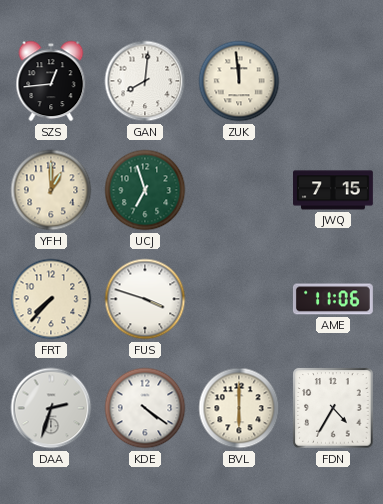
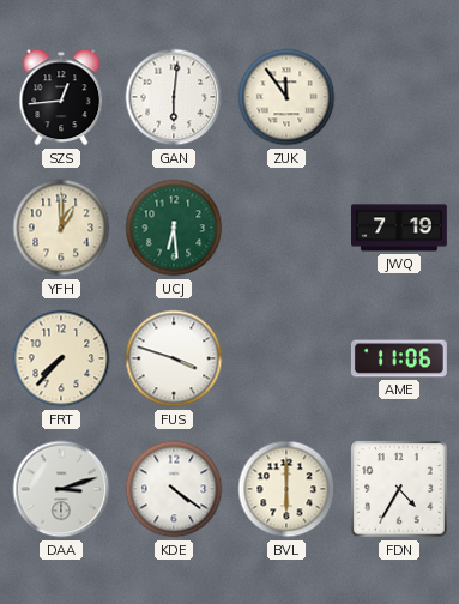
GAN: 8:01 -> 6:01
ZUK: 11:59 -> 11:54
UCJ: 6:57 -> 6:29
JWQ: 7:15 -> 7:19
DAA: 2:33 -> 3:12
